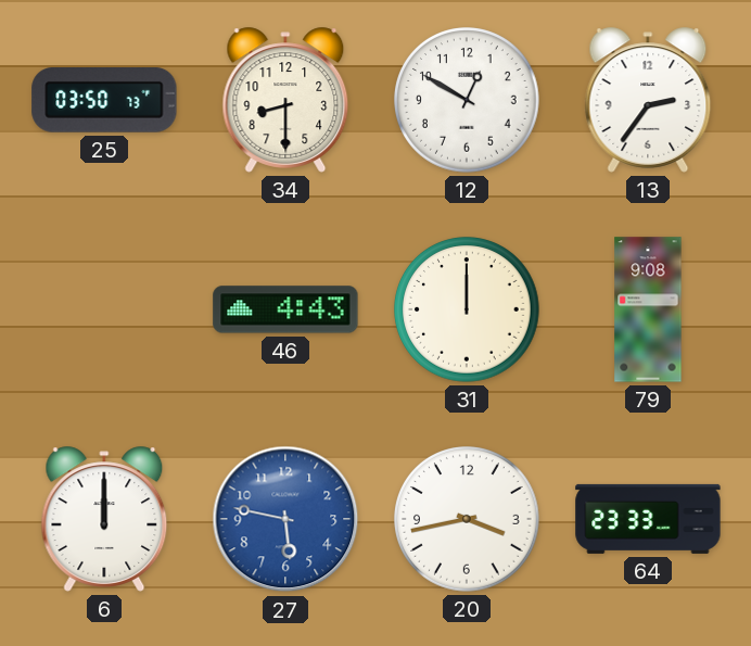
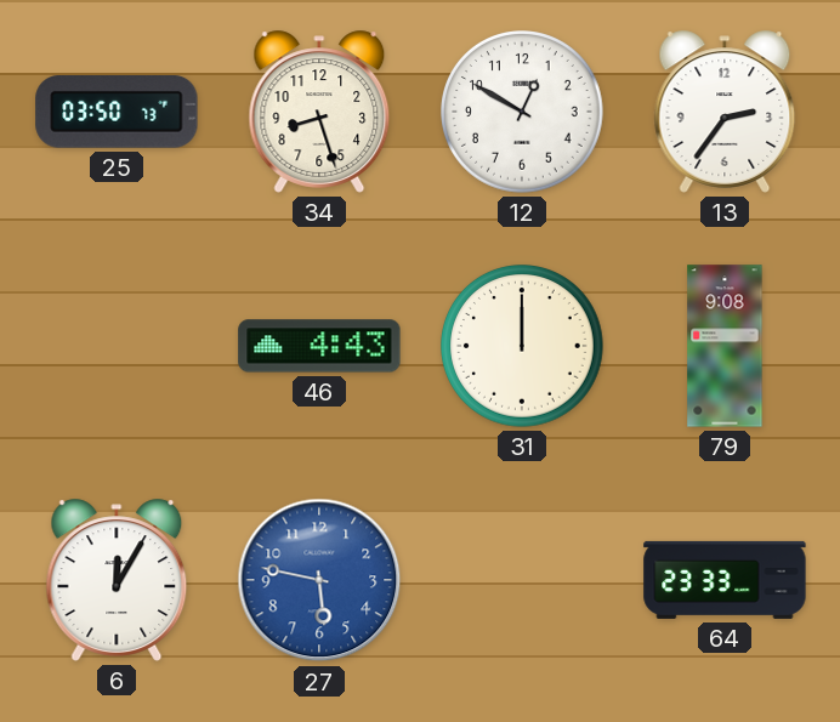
34: 8:30 -> 8:27
6: 12:00 -> 12:05
20: 3:43 -> none
